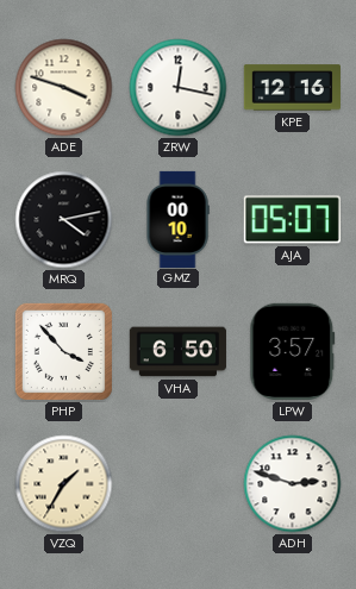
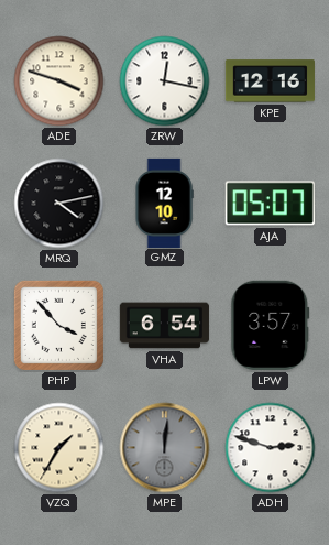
GMZ: 00:10 -> 12:10
VHA: 6:50 -> 6:54
MPE: none -> 12:01
